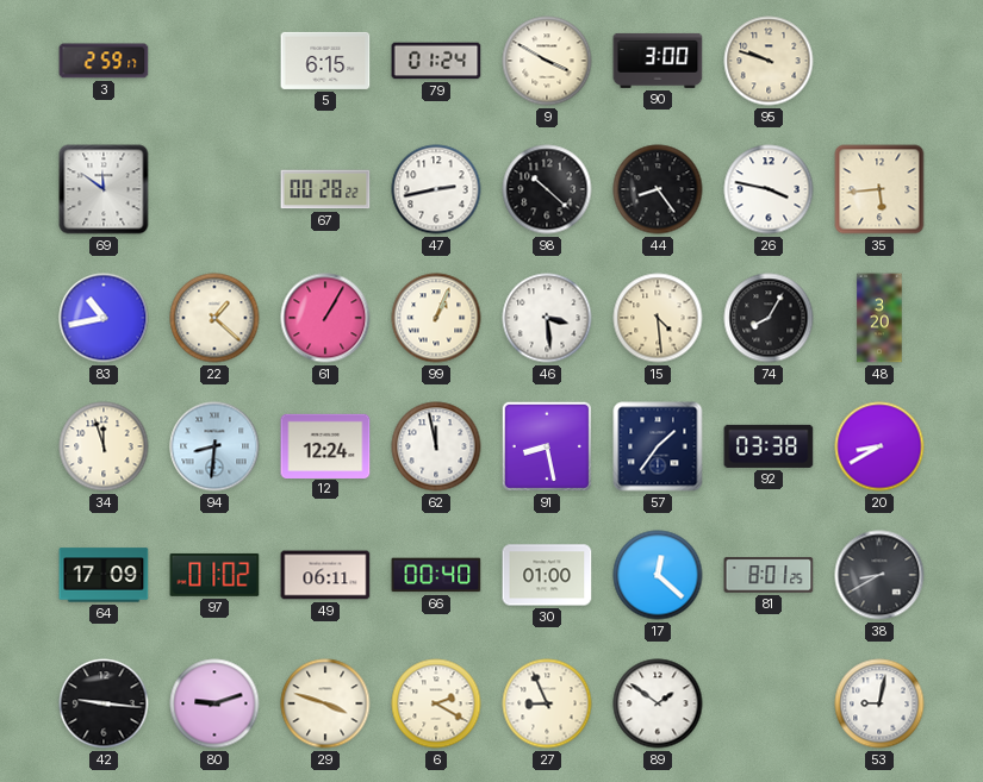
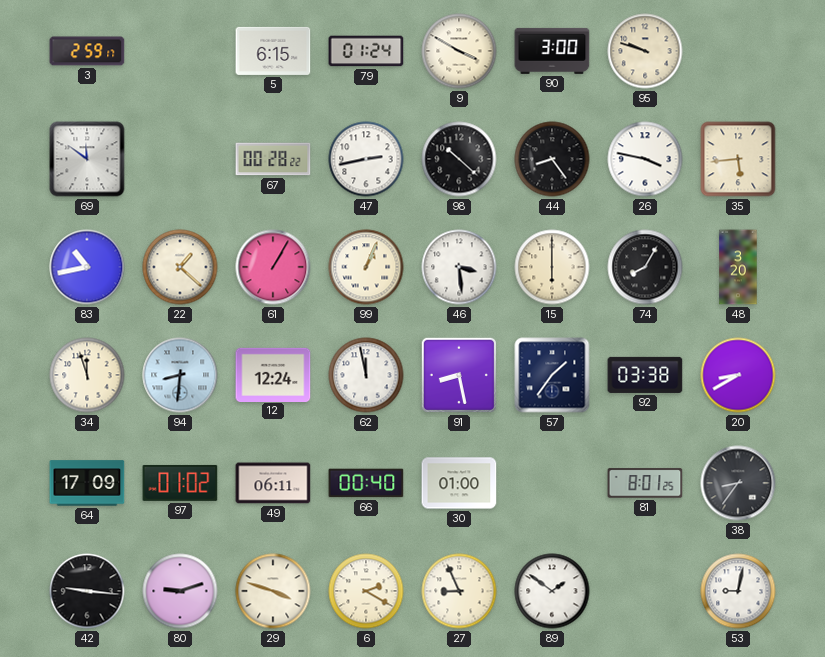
15: 4:29 -> 6:00
17: 12:22 -> none
38: 8:40 -> 8:36
